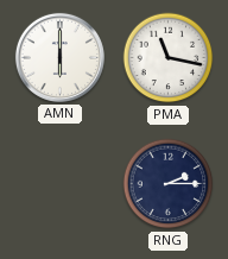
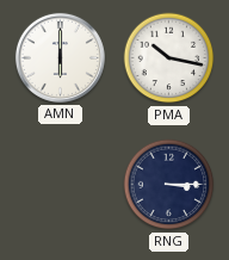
PMA: 11:17 -> 10:17
RNG: 2:15 -> 3:15
